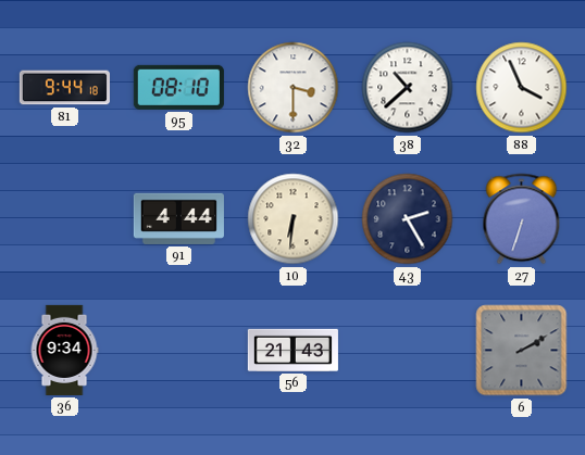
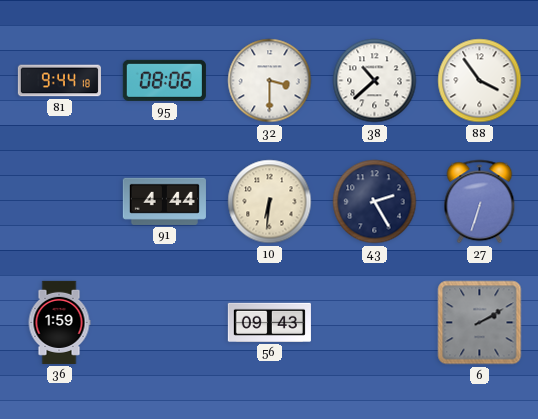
95: 08:10 -> 08:06
88: 3:56 -> 3:54
36: 9:34 -> 1:59
56: 21:43 -> 09:43
